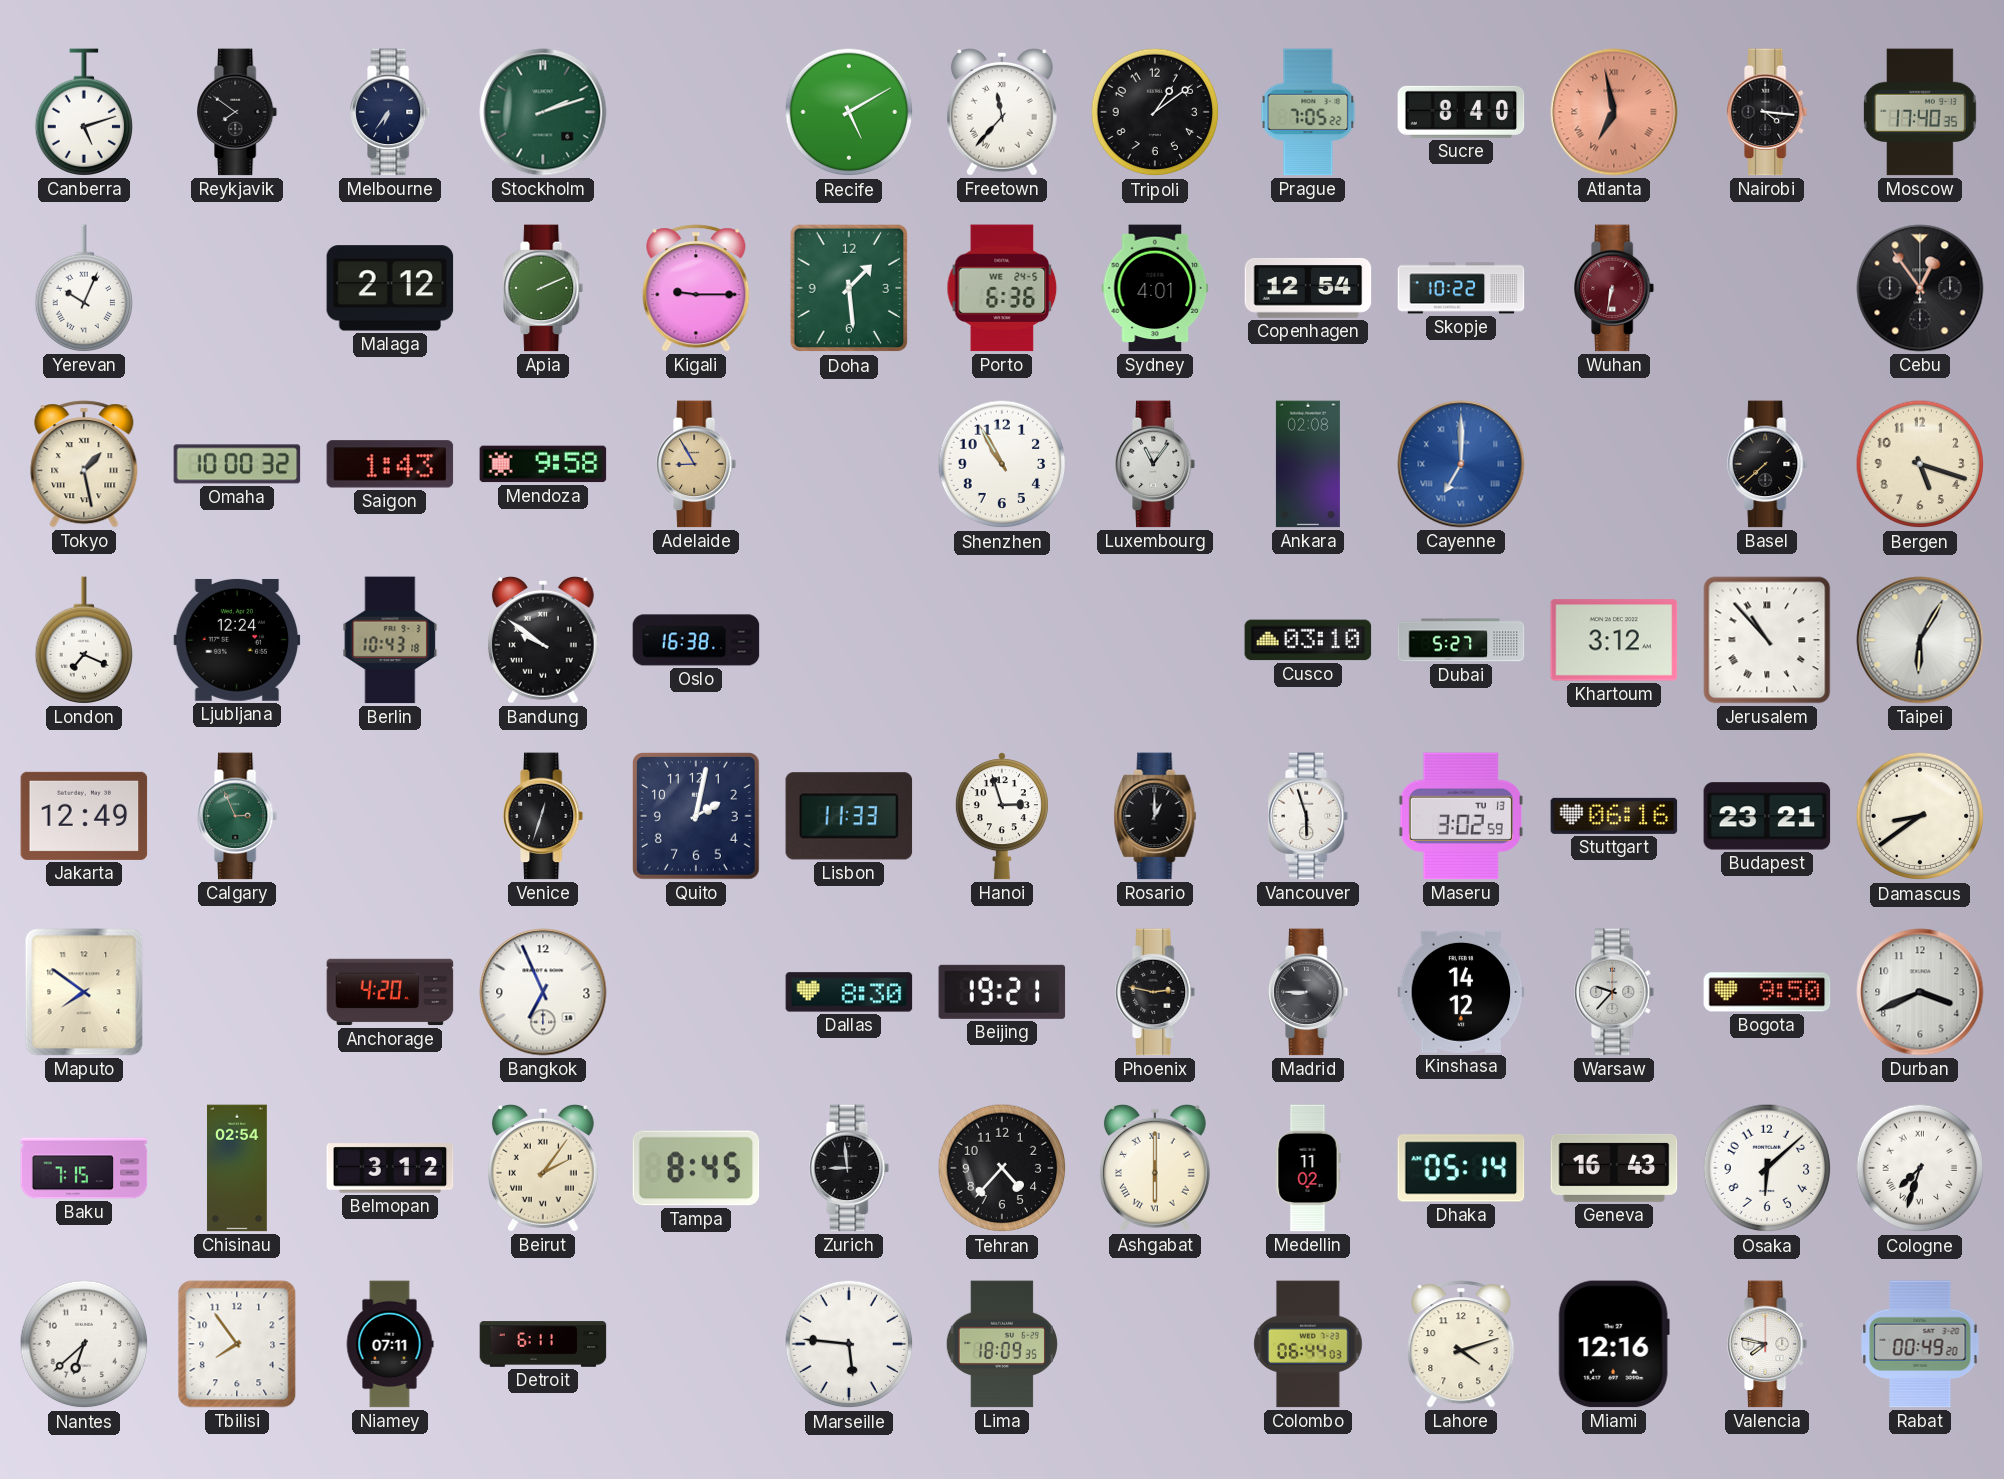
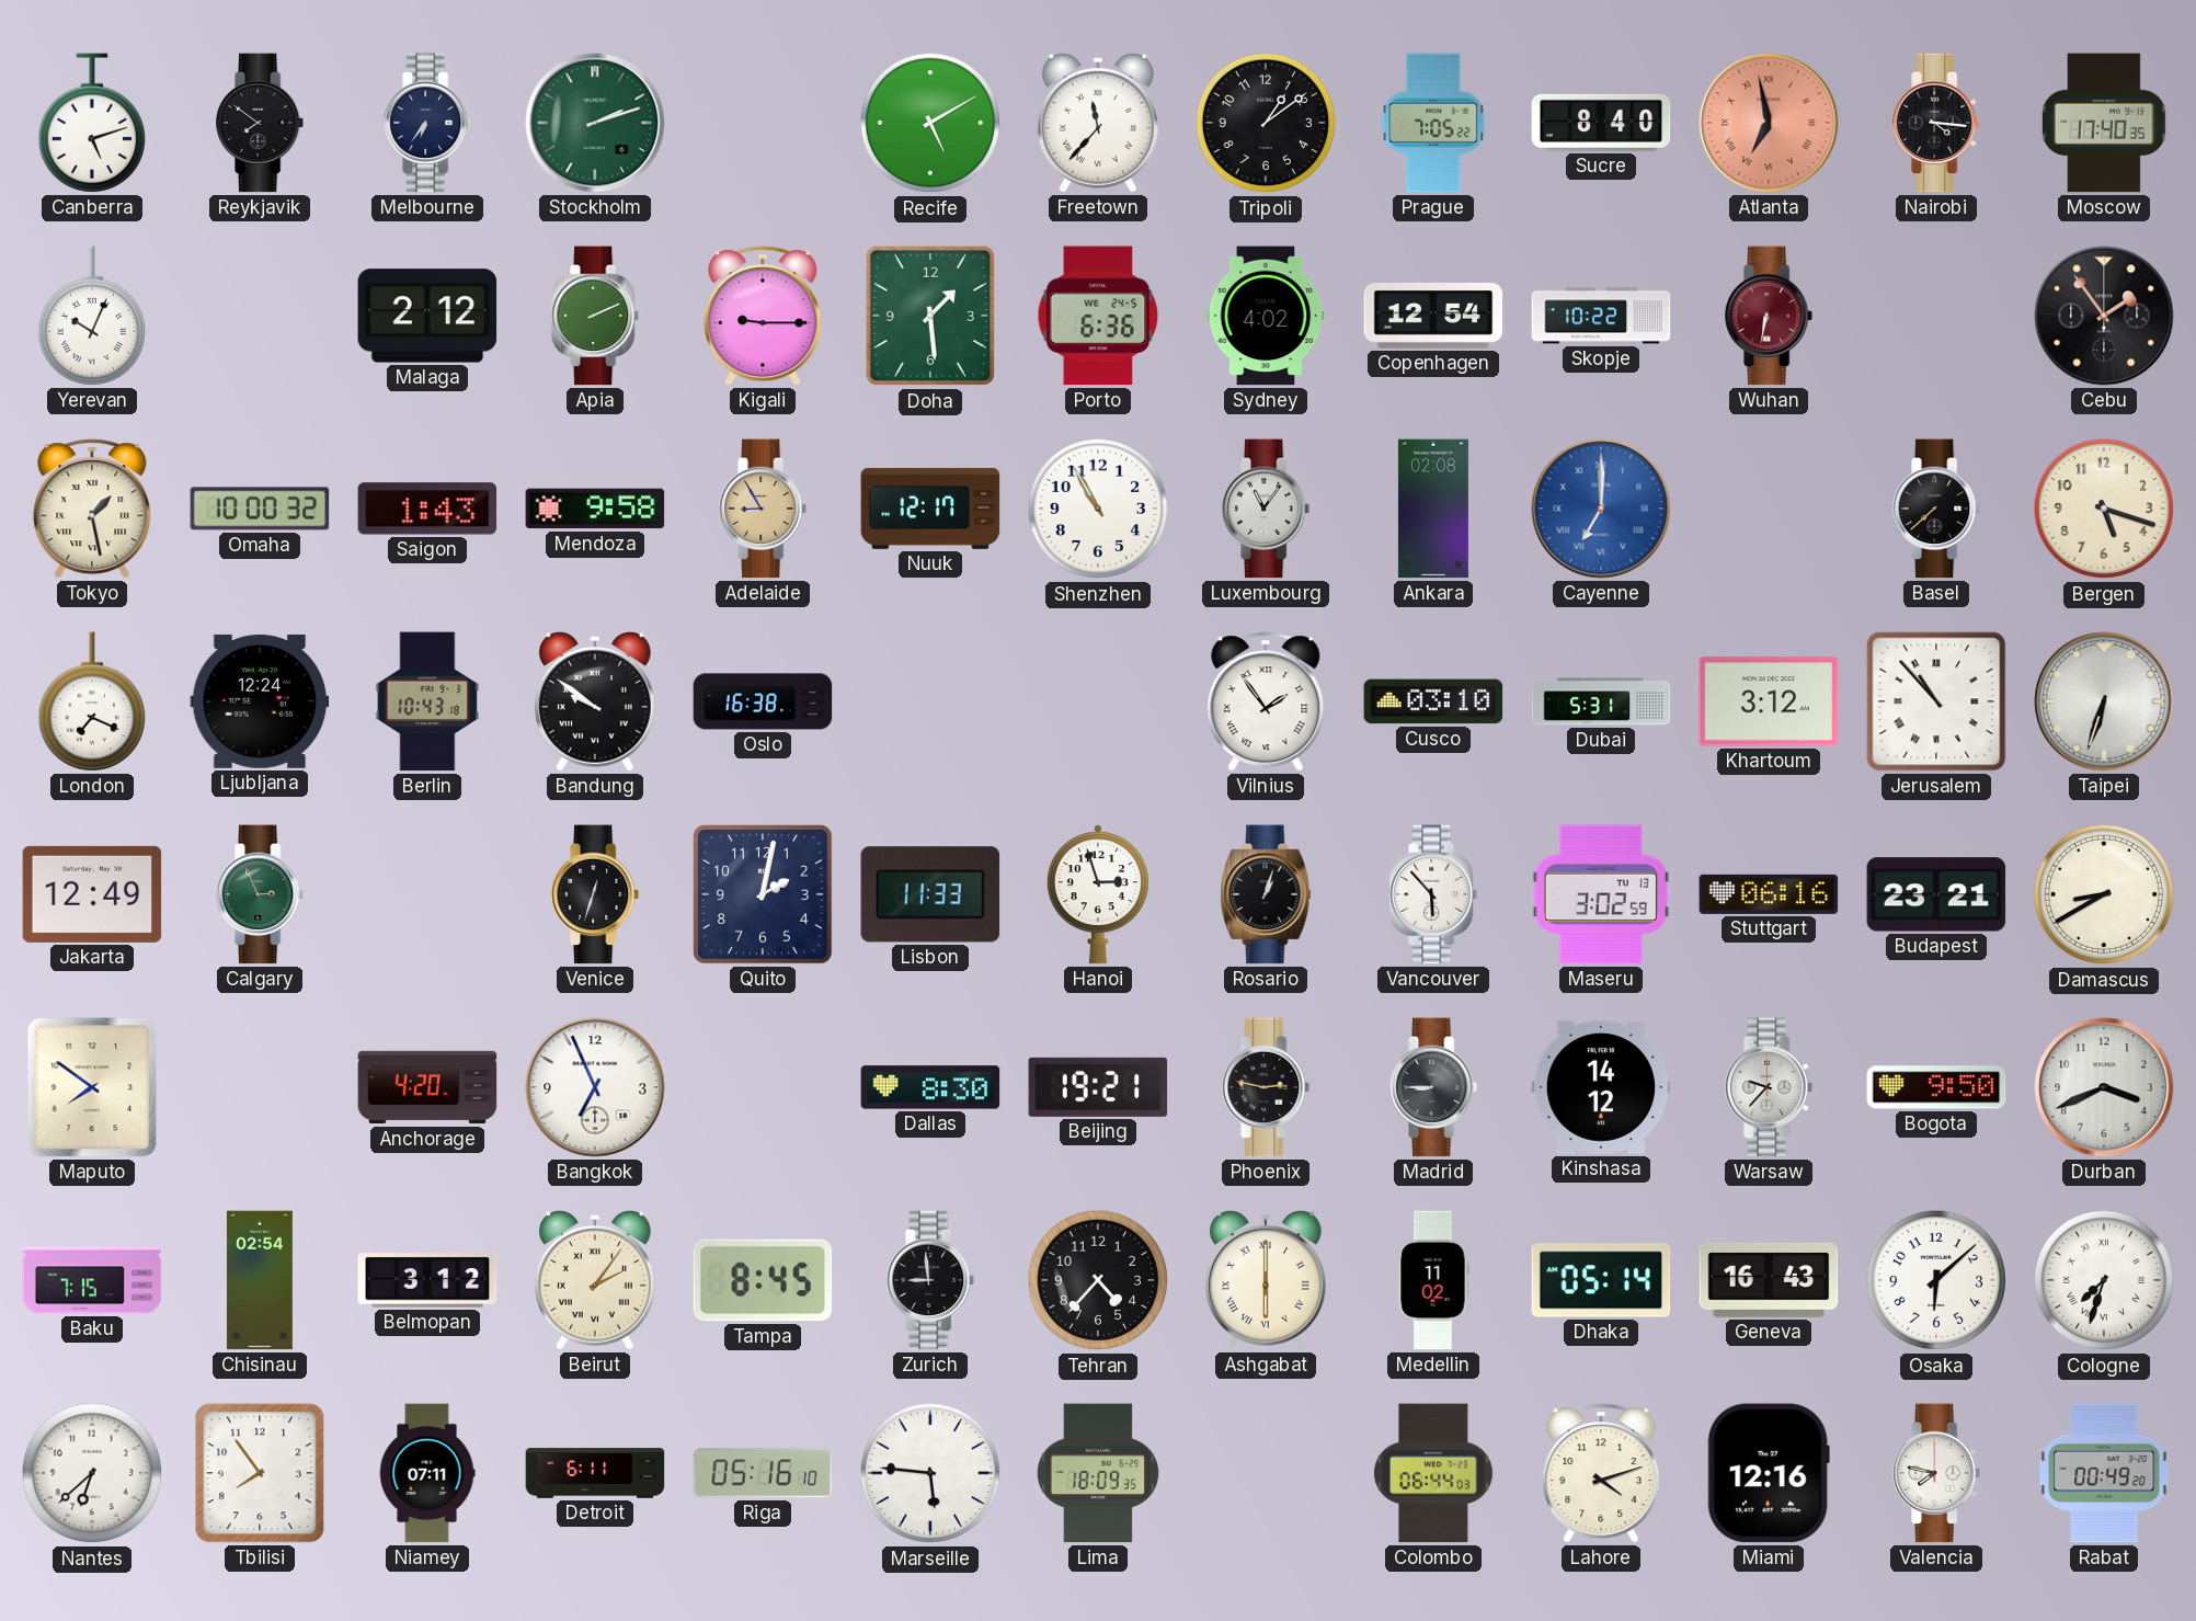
Sydney: 4:01 -> 4:02
Cebu: 12:54 -> 1:54
Nuuk: none -> 12:17
Vilnius: none -> 1:54
Dubai: 5:27 -> 5:31
Taipei: 6:05 -> 6:33
Rosario: 1:00 -> 1:03
Vancouver: 5:57 -> 5:53
Damascus: 8:39 -> 8:40
Riga: none -> 05:16
